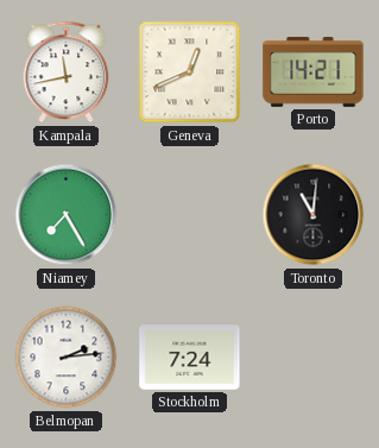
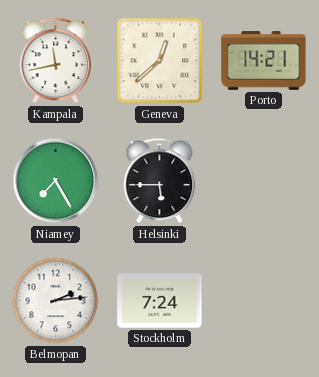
Geneva: 12:41 -> 12:38
Helsinki: none -> 5:45
Toronto: 11:01 -> none
